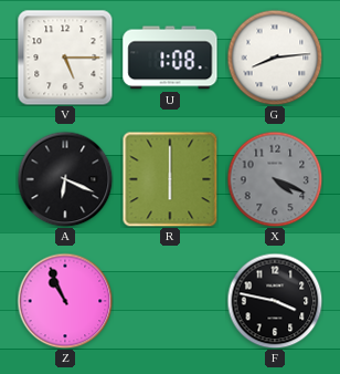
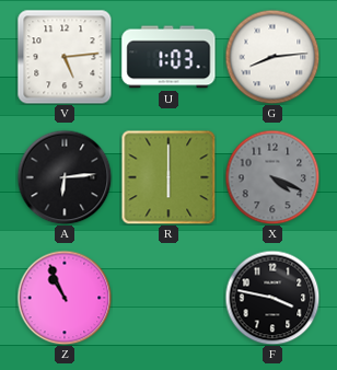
V: 5:15 -> 5:14
U: 1:08 -> 1:03
A: 6:19 -> 6:14
